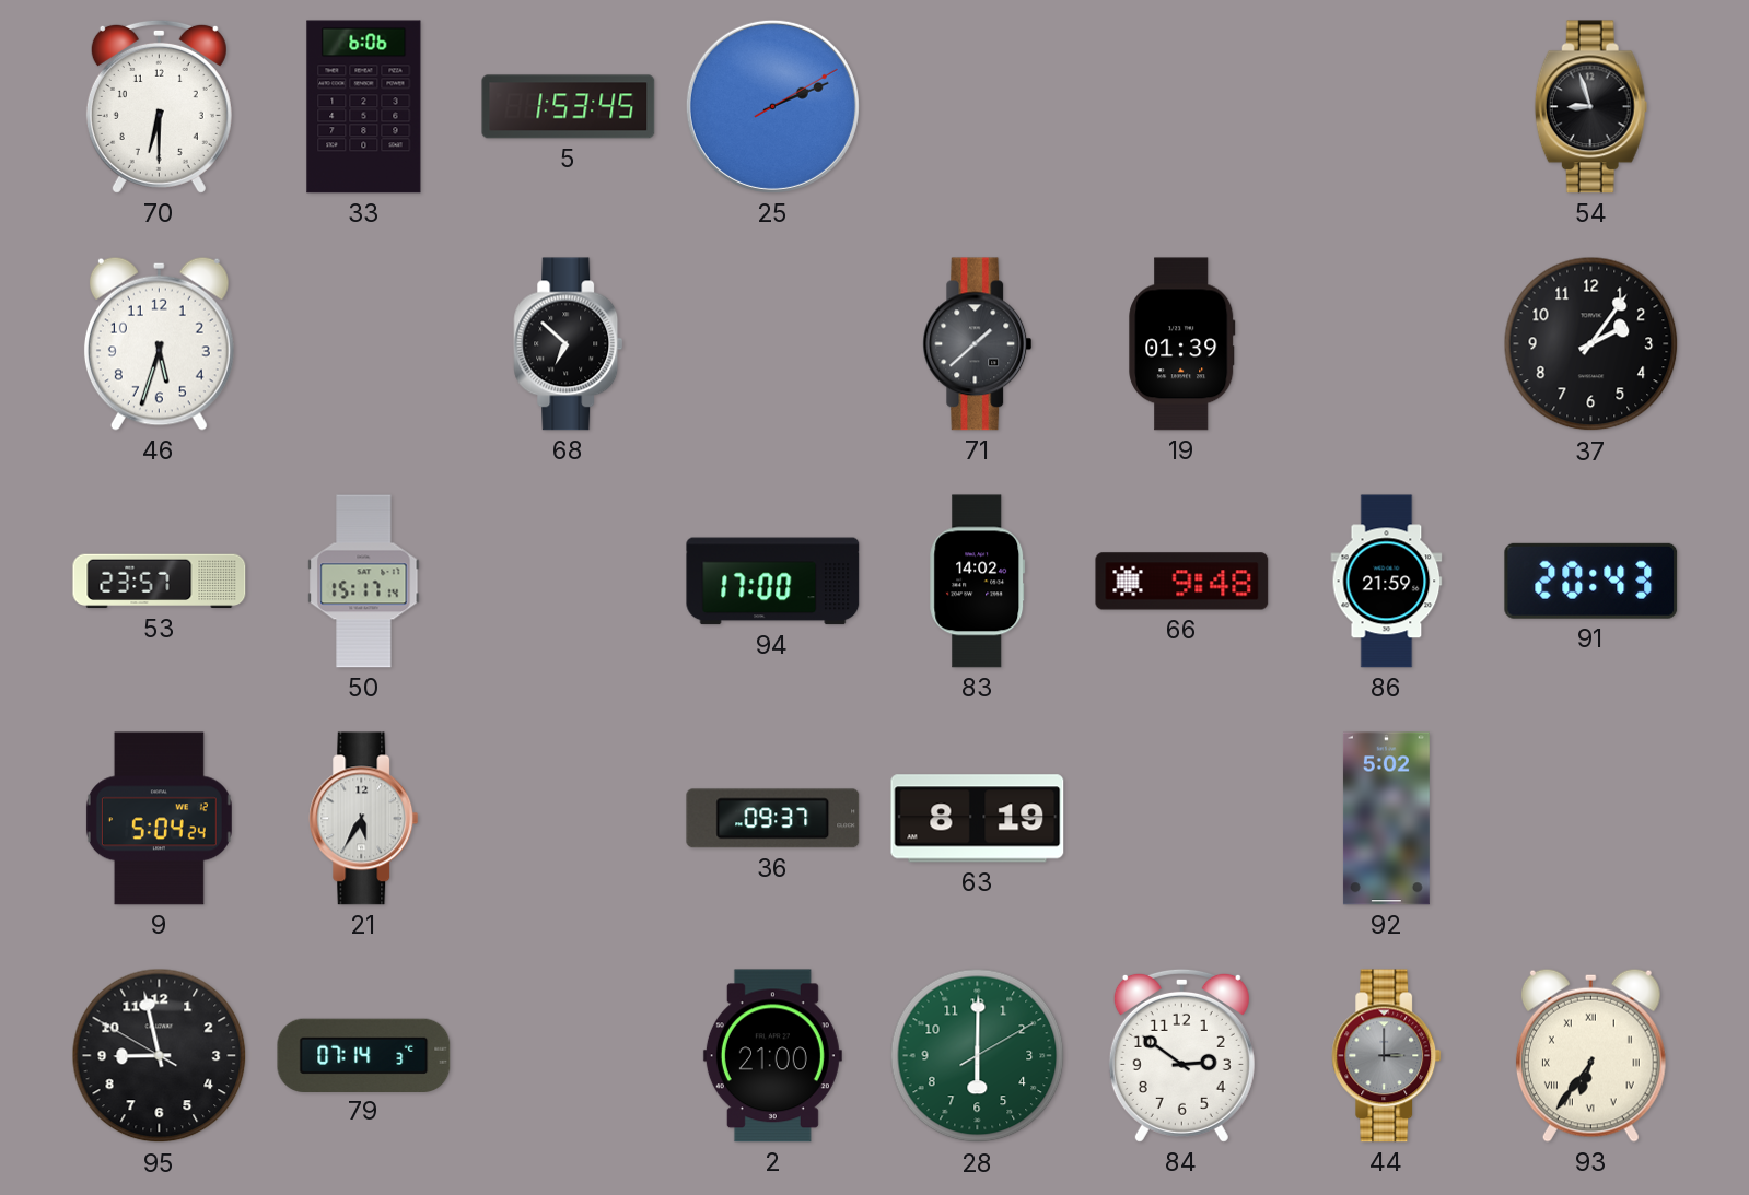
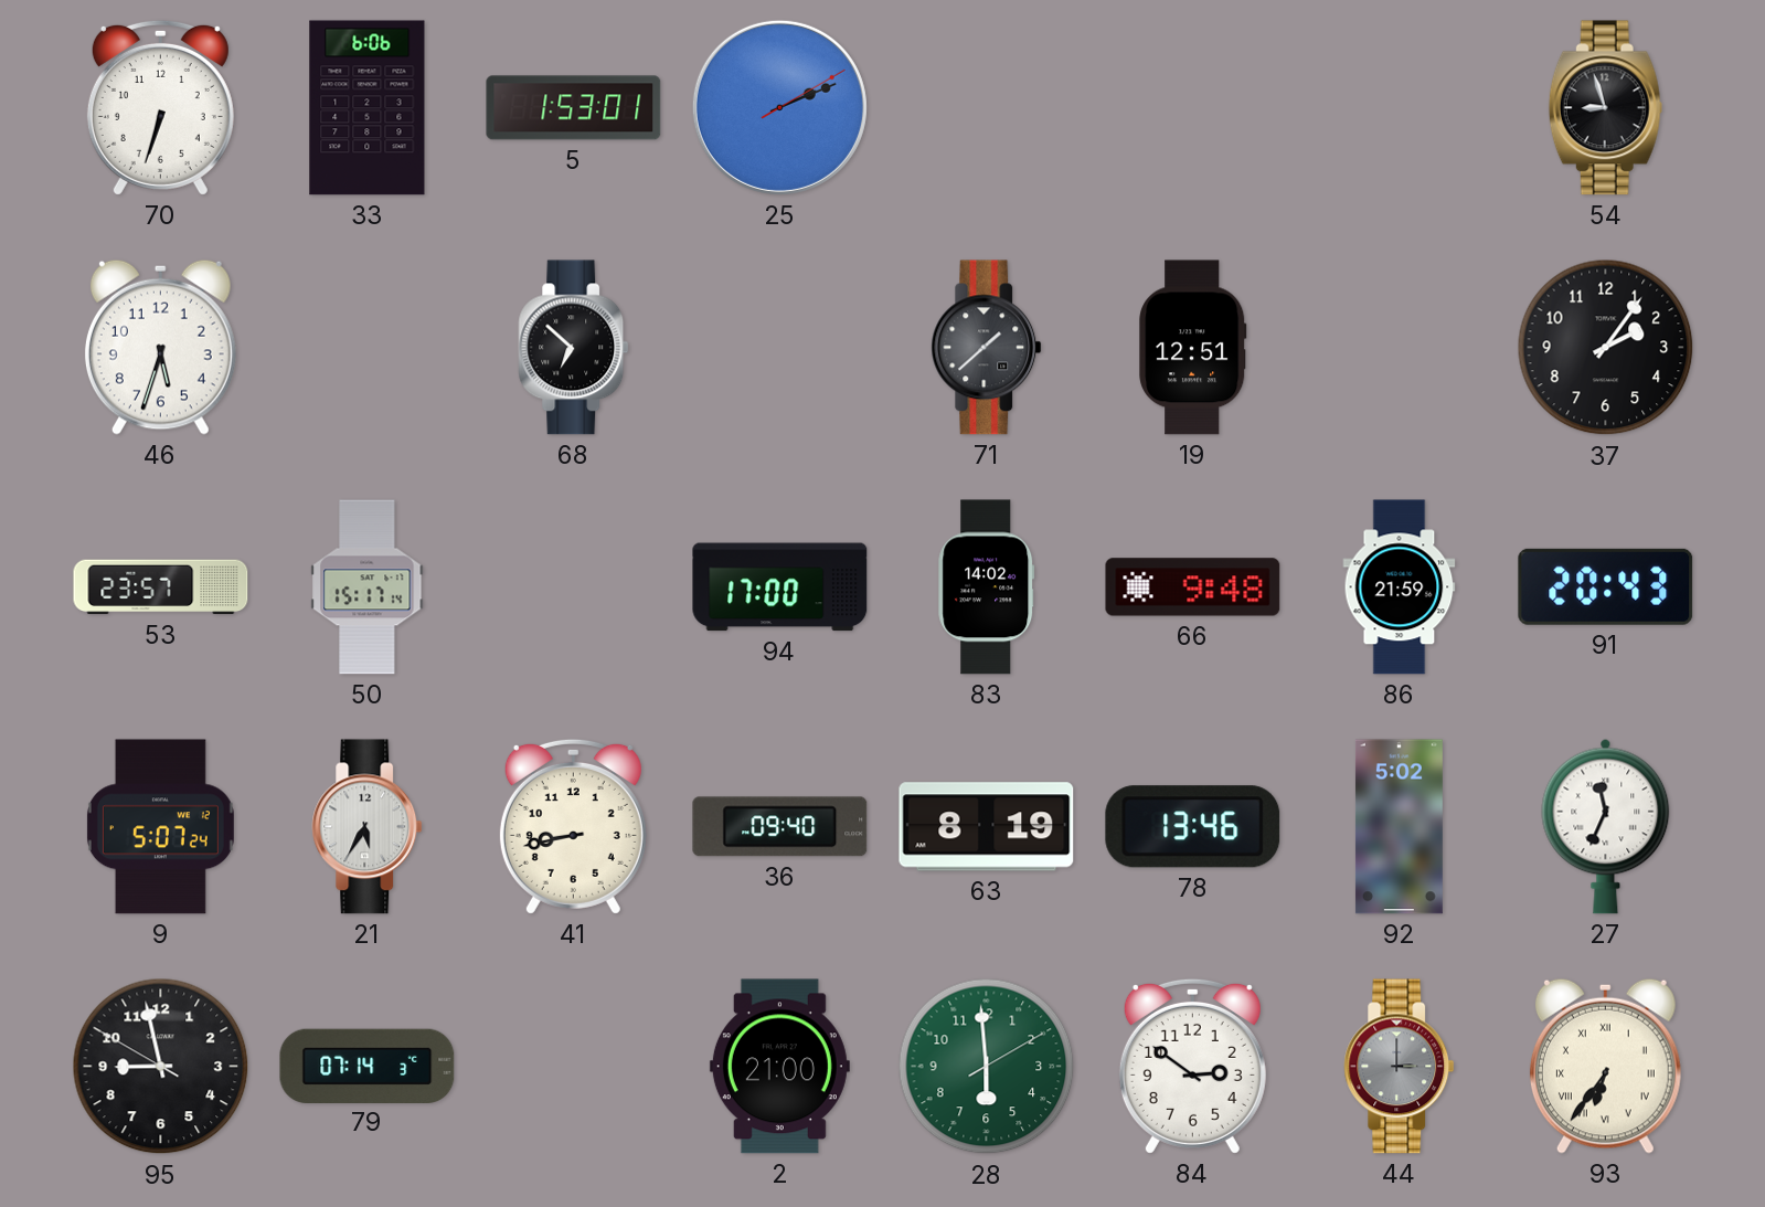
70: 6:30 -> 6:33
5: 1:53:45 -> 1:53:01
19: 01:39 -> 12:51
9: 5:04 -> 5:07
41: none -> 8:43
36: 09:37 -> 09:40
78: none -> 13:46
27: none -> 11:34
28: 6:00 -> 5:59
